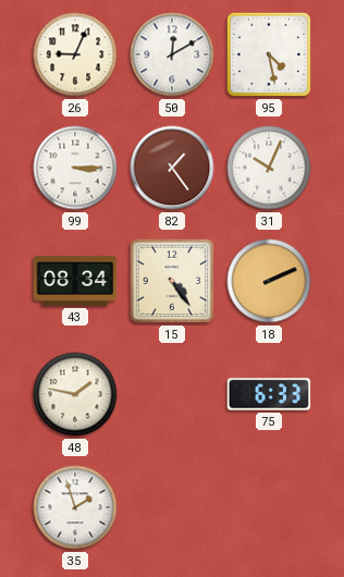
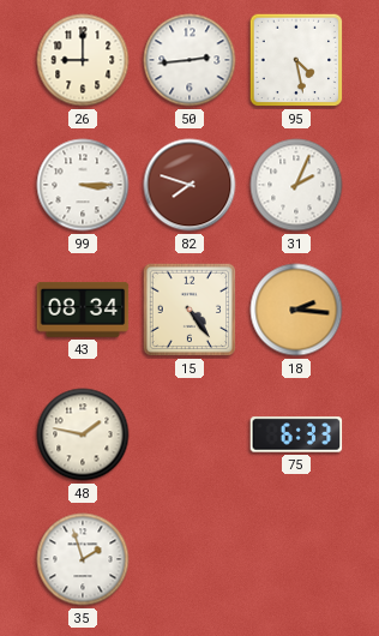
26: 9:04 -> 9:00
50: 12:10 -> 2:44
82: 1:24 -> 7:48
31: 10:04 -> 2:04
18: 2:11 -> 2:16
